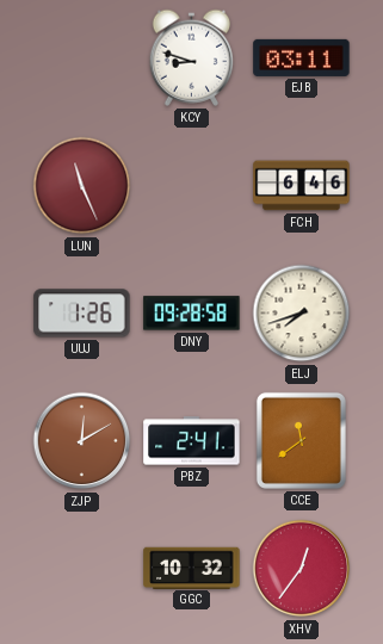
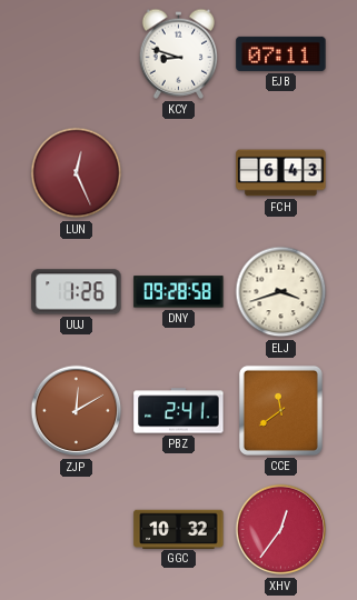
EJB: 03:11 -> 07:11
LUN: 11:26 -> 12:26
FCH: 6:46 -> 6:43
ELJ: 7:42 -> 3:42
